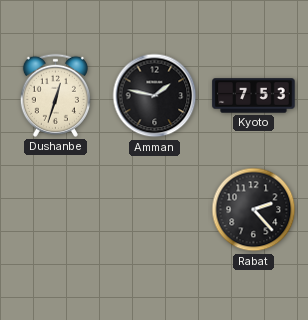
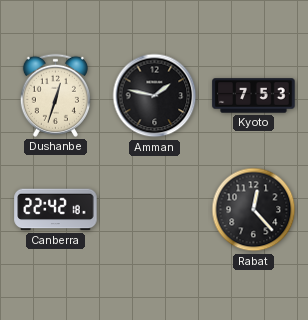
Canberra: none -> 22:42
Rabat: 2:23 -> 12:23
